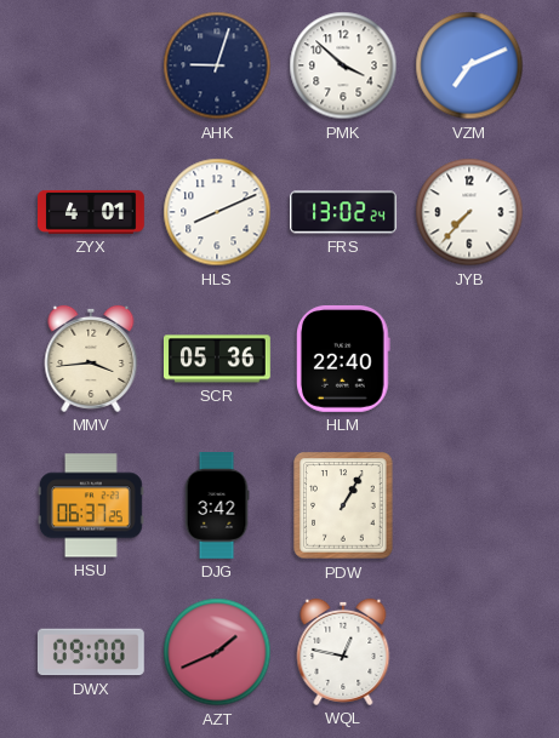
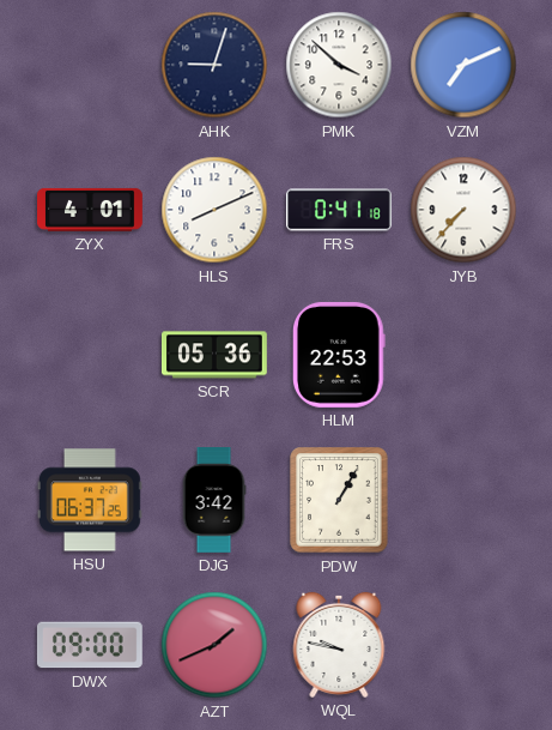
FRS: 13:02 -> 0:41
MMV: 3:44 -> none
HLM: 22:40 -> 22:53
WQL: 12:47 -> 9:47
